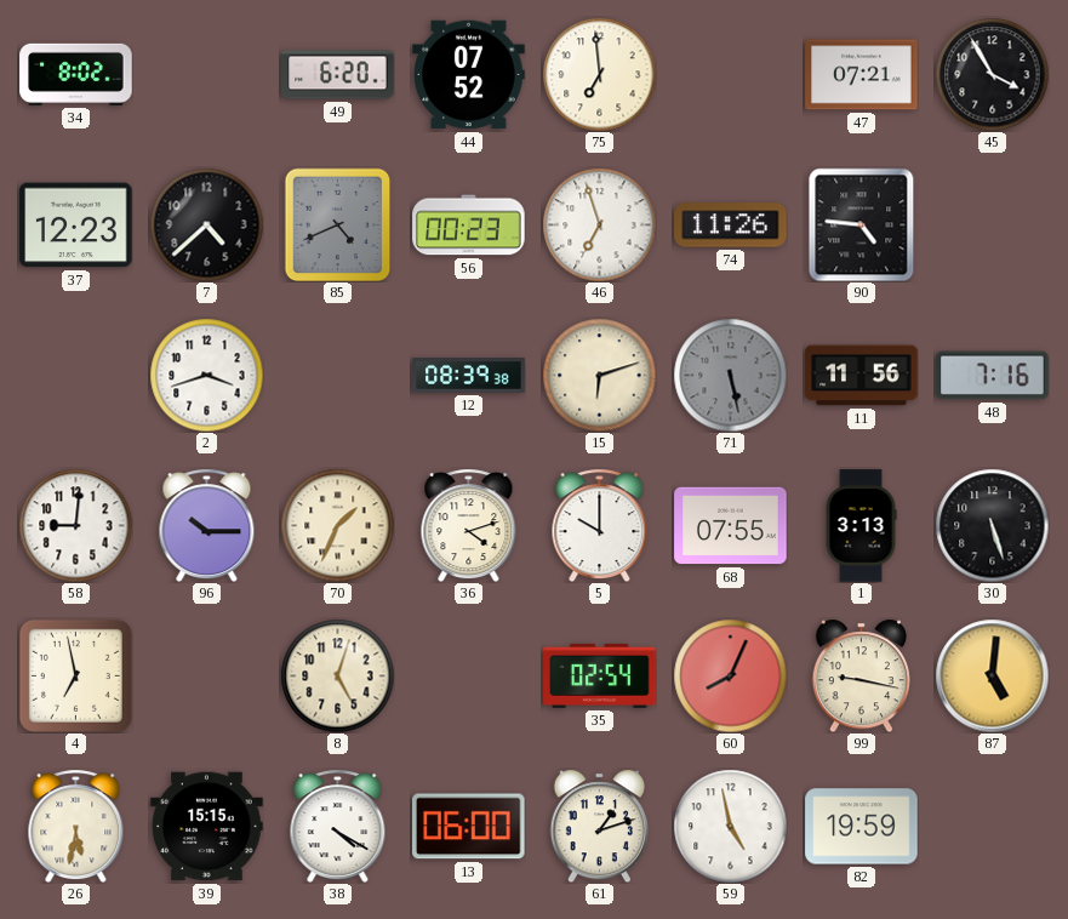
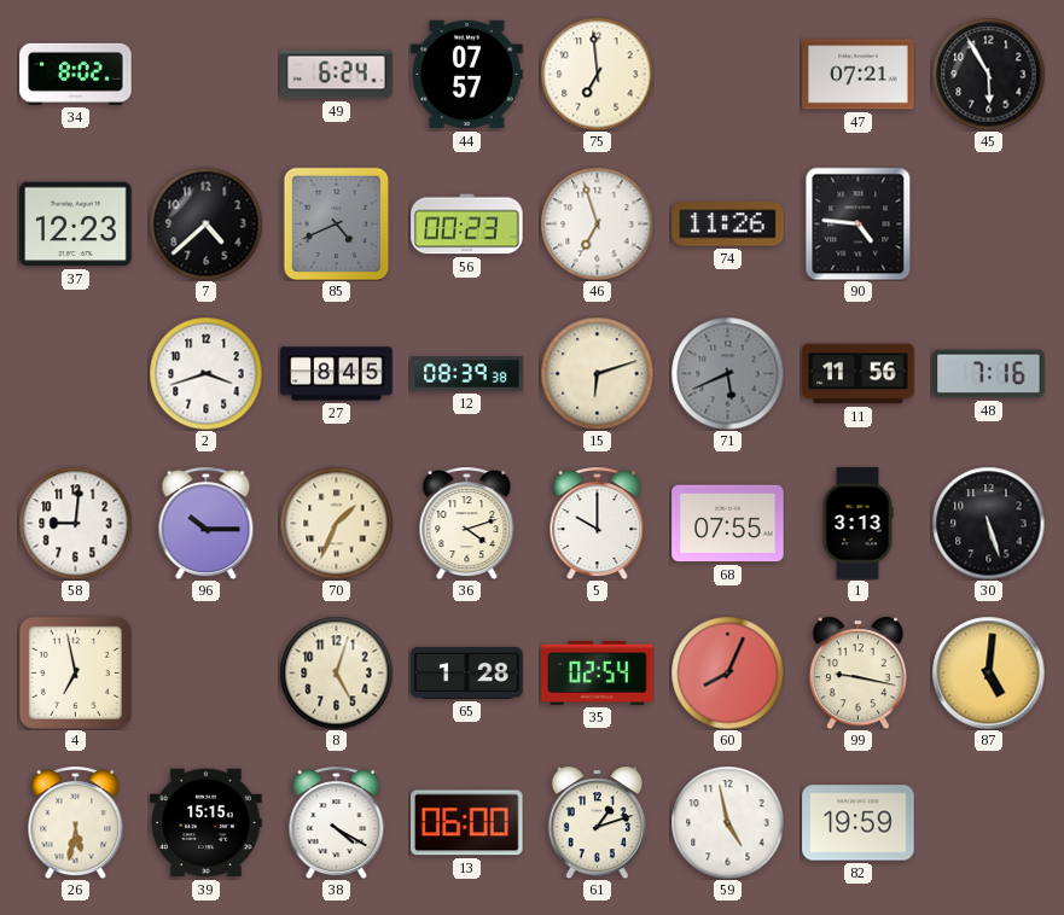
49: 6:20 -> 6:24
44: 07:52 -> 07:57
45: 3:55 -> 5:55
27: none -> 8:45
71: 5:28 -> 5:41
65: none -> 1:28
